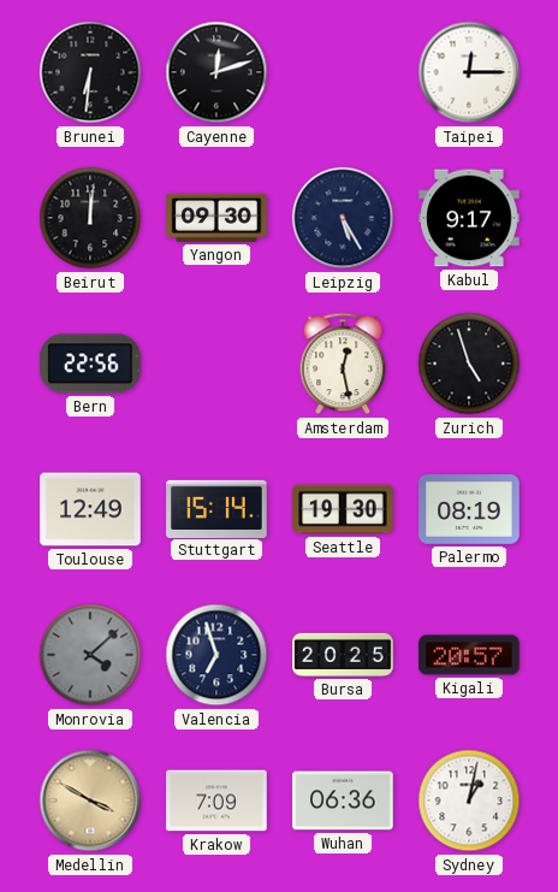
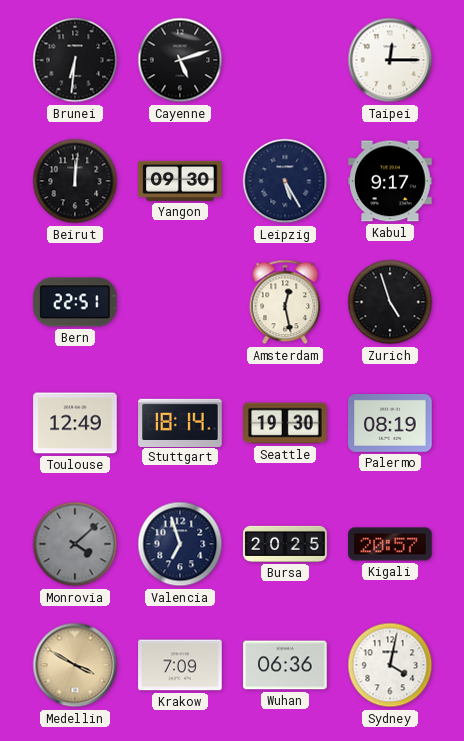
Cayenne: 12:12 -> 5:12
Bern: 22:56 -> 22:51
Stuttgart: 15:14 -> 18:14
Sydney: 1:02 -> 4:02
